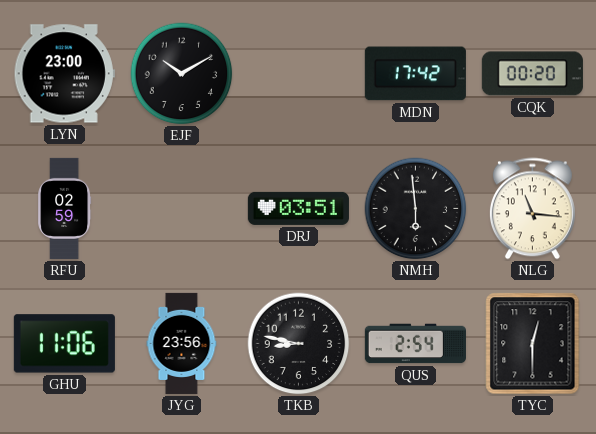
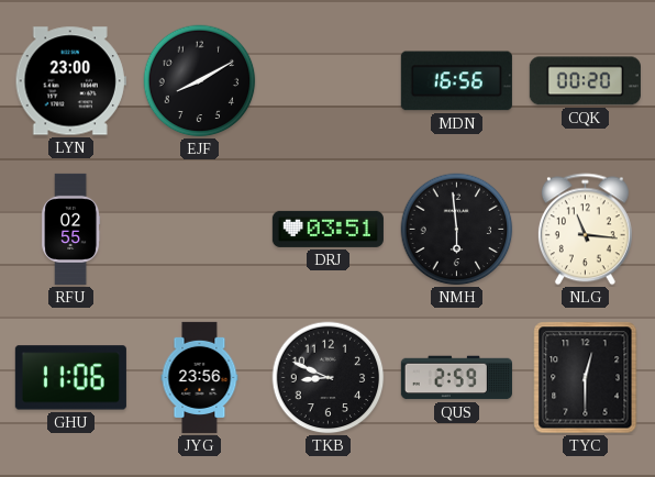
EJF: 10:10 -> 8:10
MDN: 17:42 -> 16:56
RFU: 02:59 -> 02:55
TKB: 8:47 -> 8:49
QUS: 2:54 -> 2:59
